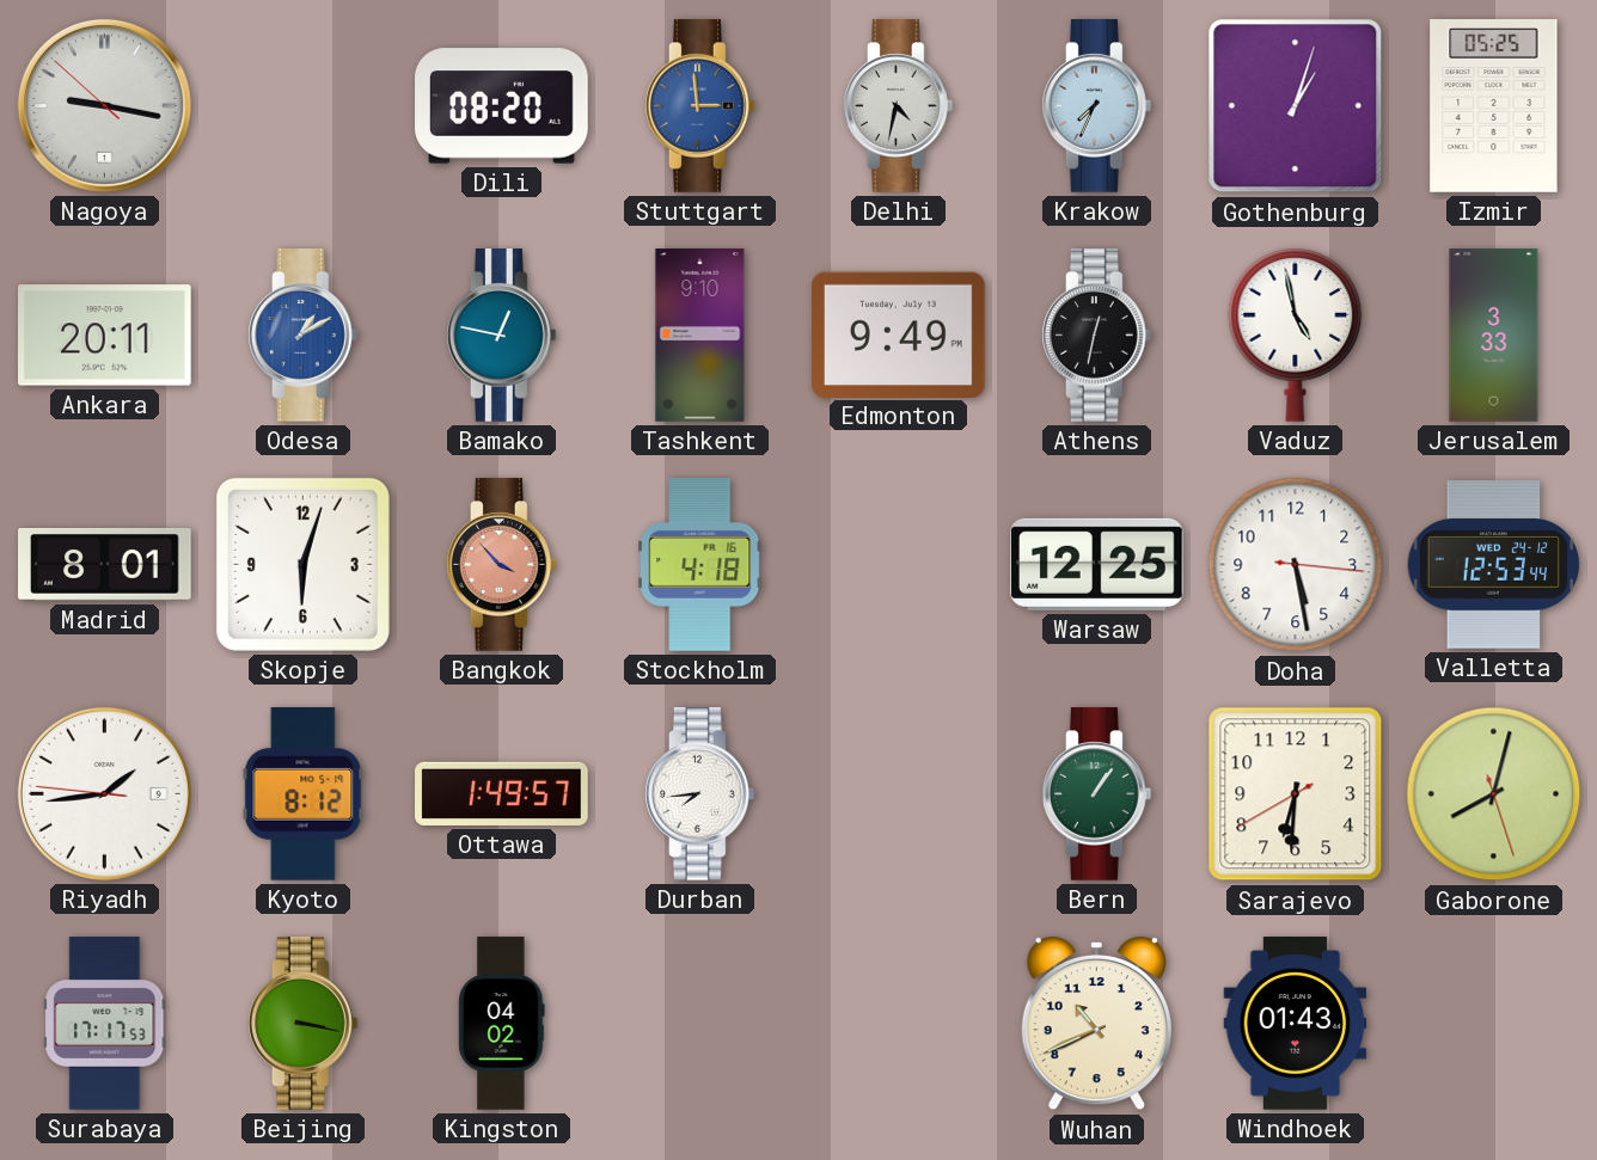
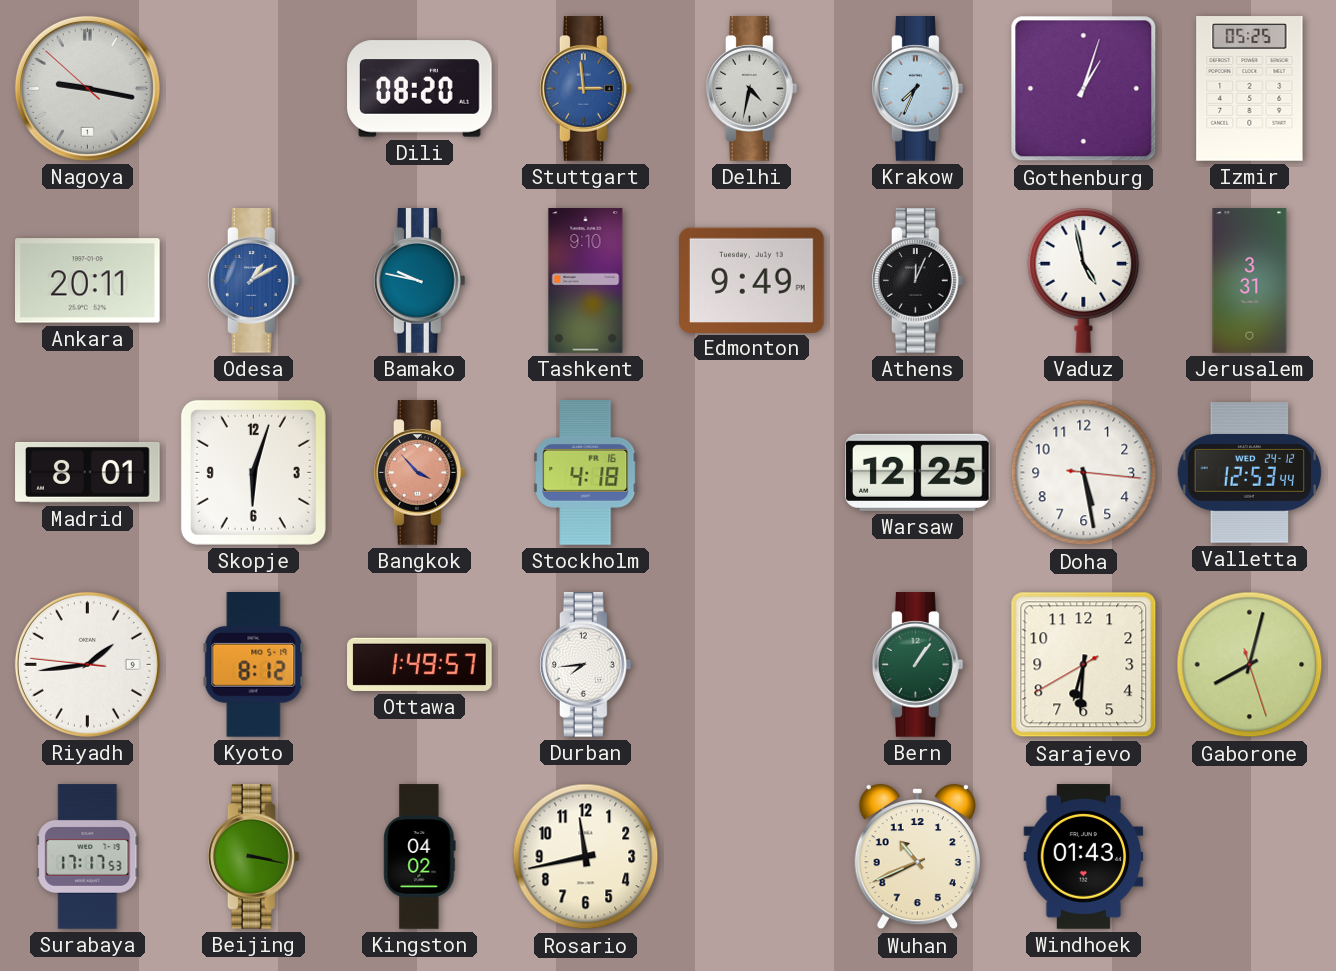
Bamako: 12:47 -> 9:47
Athens: 12:32 -> 12:04
Jerusalem: 3:33 -> 3:31
Rosario: none -> 11:43
